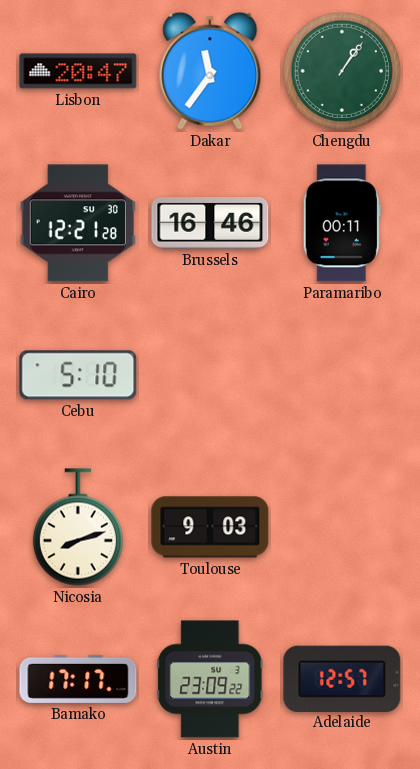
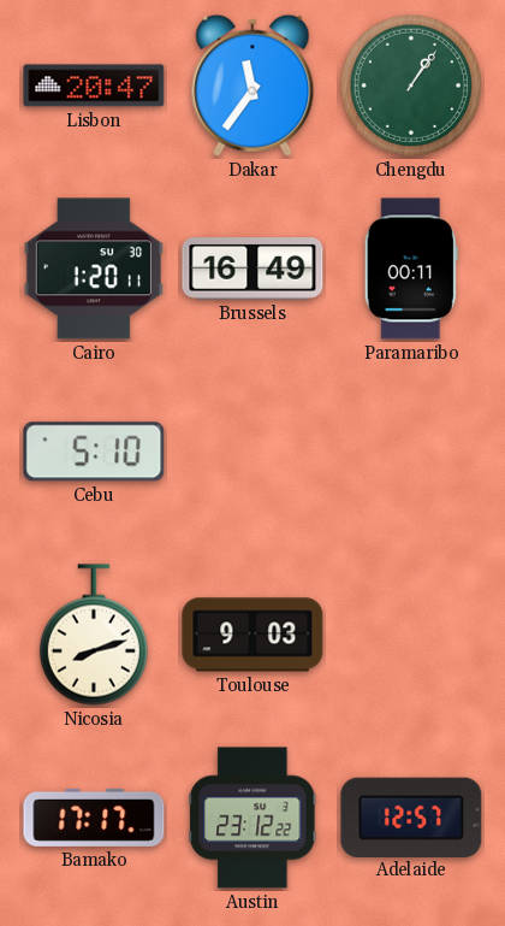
Cairo: 12:21 -> 1:20
Brussels: 16:46 -> 16:49
Austin: 23:09 -> 23:12
